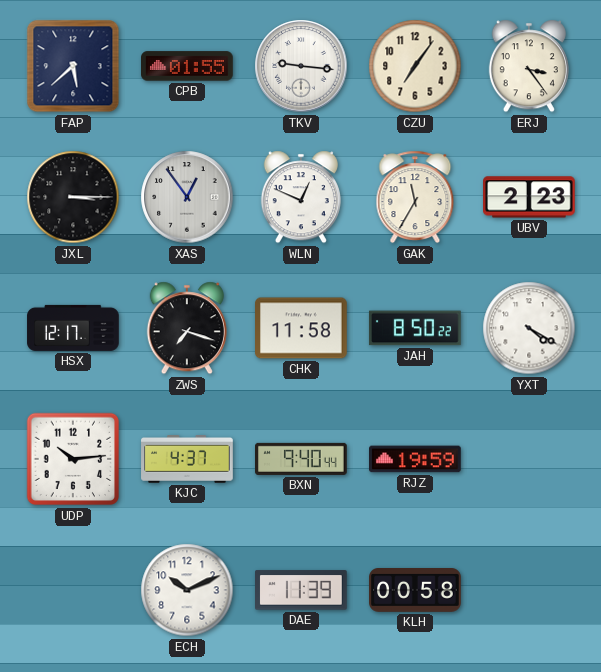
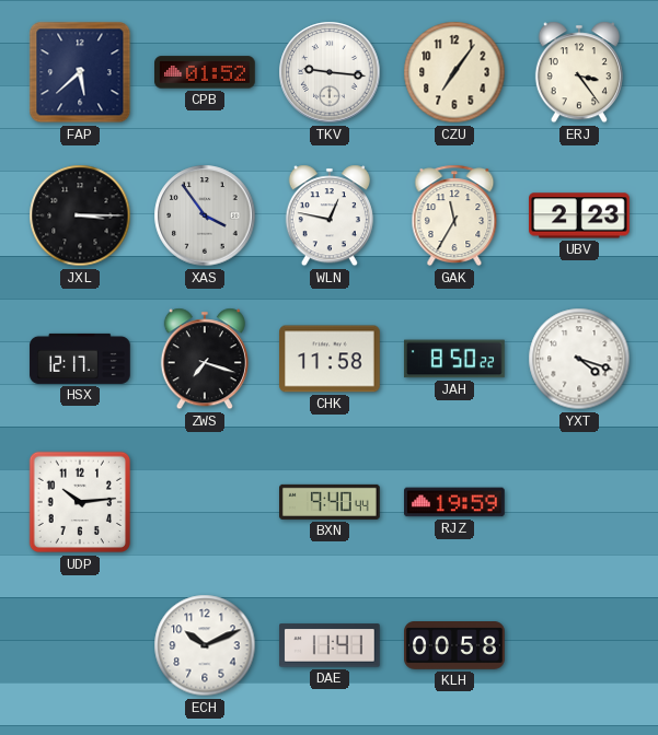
CPB: 01:55 -> 01:52
XAS: 12:54 -> 3:54
WLN: 12:49 -> 12:47
YXT: 4:20 -> 4:18
KJC: 4:37 -> none
DAE: 11:39 -> 11:41
